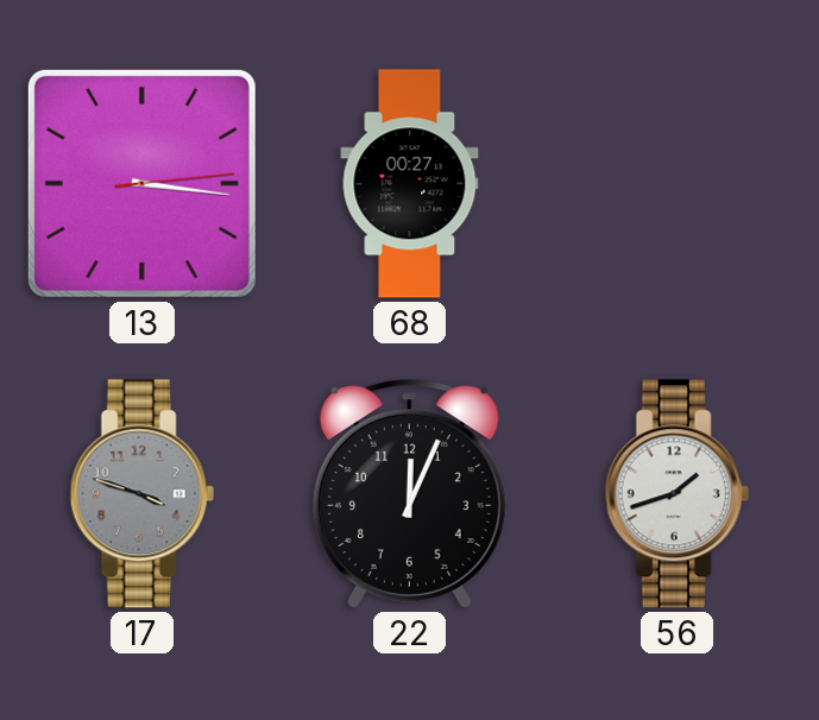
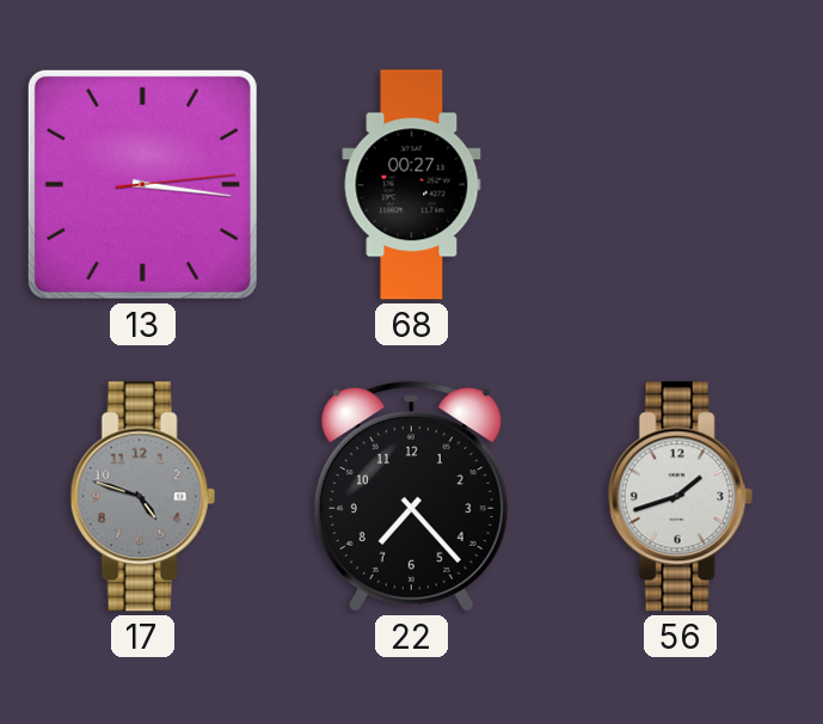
17: 3:48 -> 4:48
22: 12:04 -> 7:23
